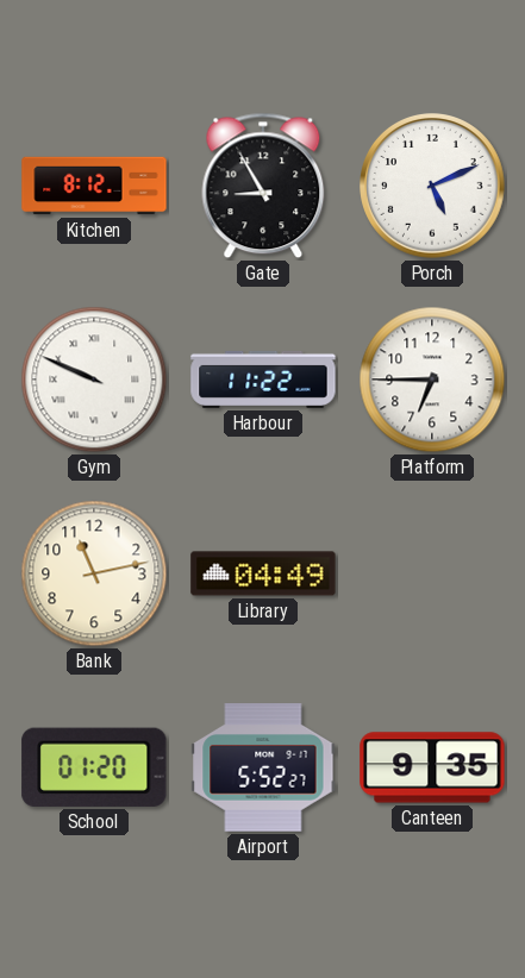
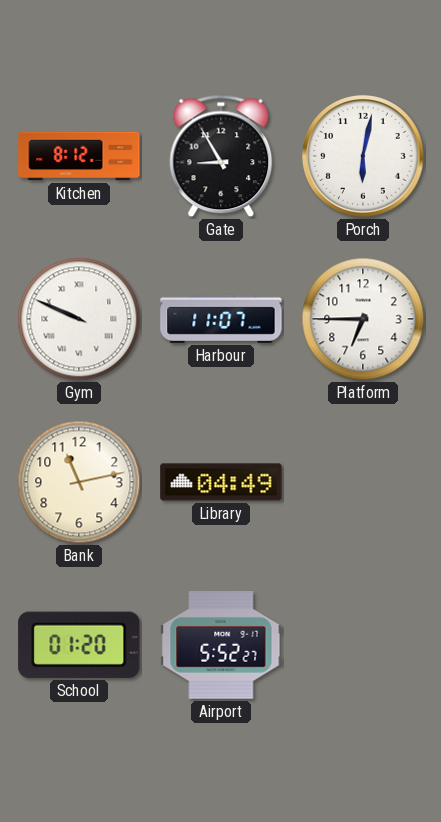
Porch: 5:11 -> 6:02
Harbour: 11:22 -> 11:07
Canteen: 9:35 -> none
